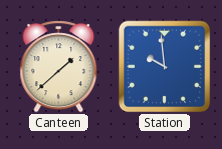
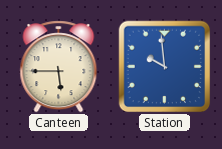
Canteen: 1:38 -> 5:45
